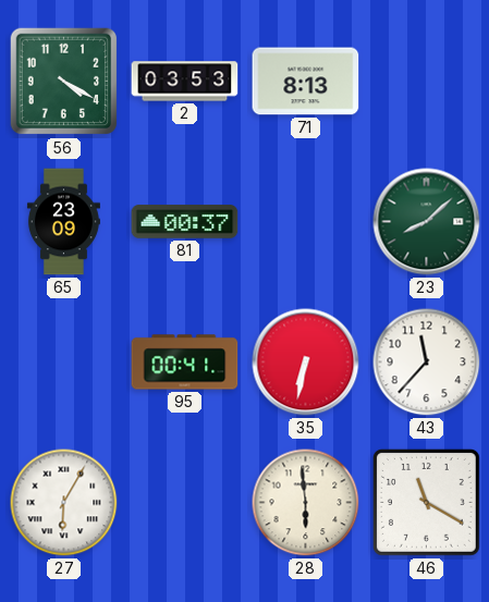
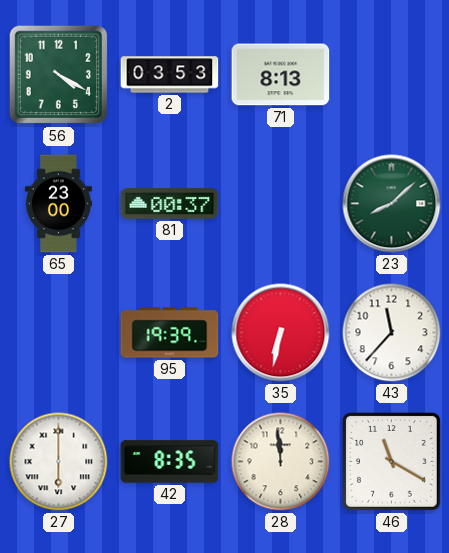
65: 23:09 -> 23:00
95: 00:41 -> 19:39
27: 6:05 -> 6:00
42: none -> 8:35
28: 5:59 -> 11:59
